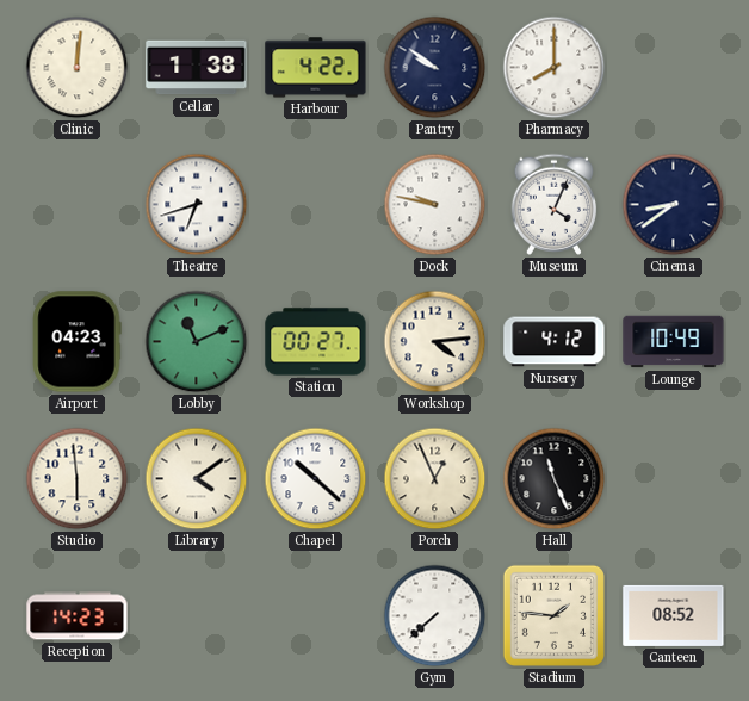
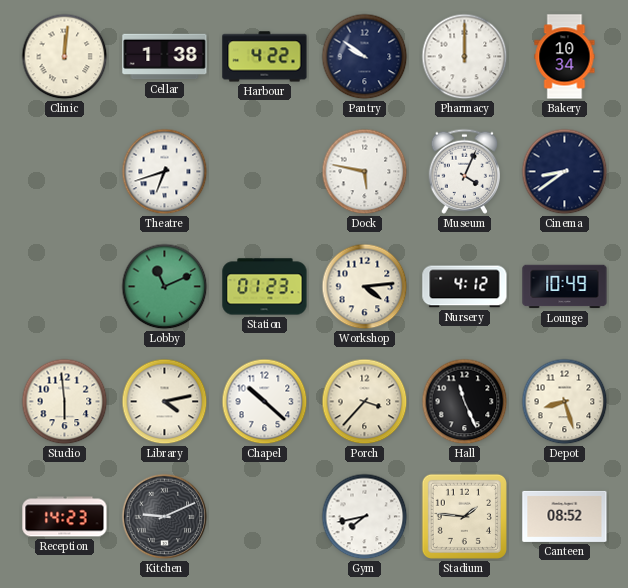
Pharmacy: 8:00 -> 12:00
Bakery: none -> 10:34
Dock: 9:47 -> 5:47
Airport: 04:23 -> none
Station: 00:27 -> 01:23
Library: 4:09 -> 4:13
Porch: 12:56 -> 3:37
Depot: none -> 8:27
Kitchen: none -> 9:11
Gym: 7:38 -> 7:43
